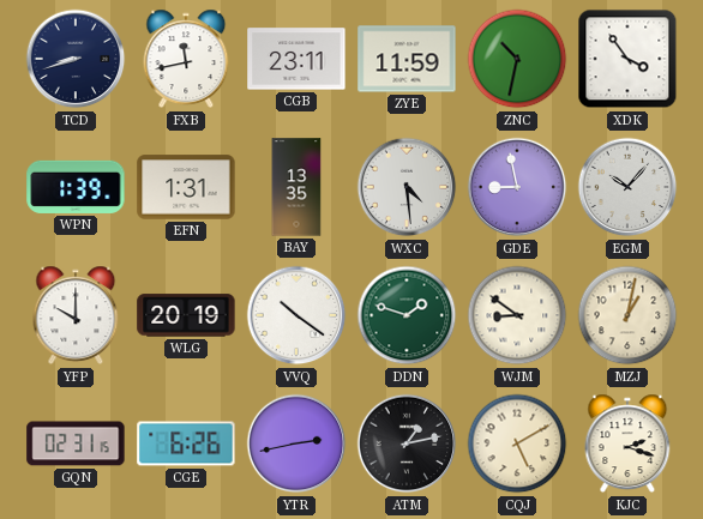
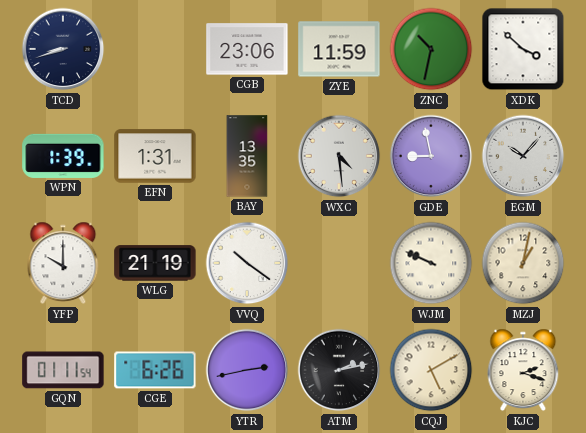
FXB: 11:43 -> none
CGB: 23:11 -> 23:06
XDK: 3:54 -> 3:52
WLG: 20:19 -> 21:19
DDN: 1:48 -> none
WJM: 8:51 -> 9:49
GQN: 02:31 -> 01:11
ATM: 1:13 -> 2:13
